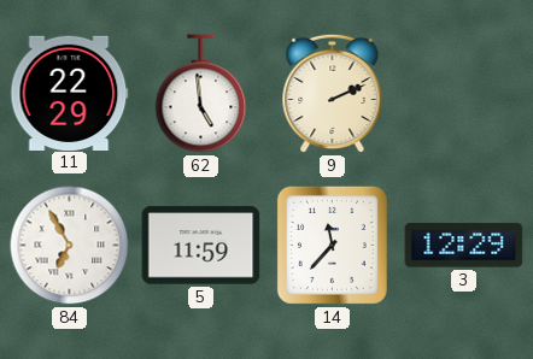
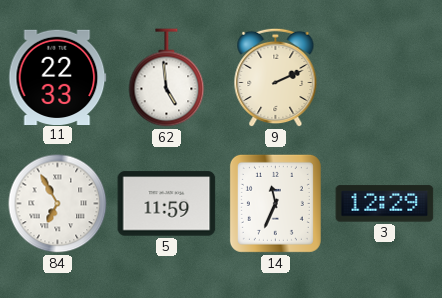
11: 22:29 -> 22:33
14: 11:37 -> 11:34
